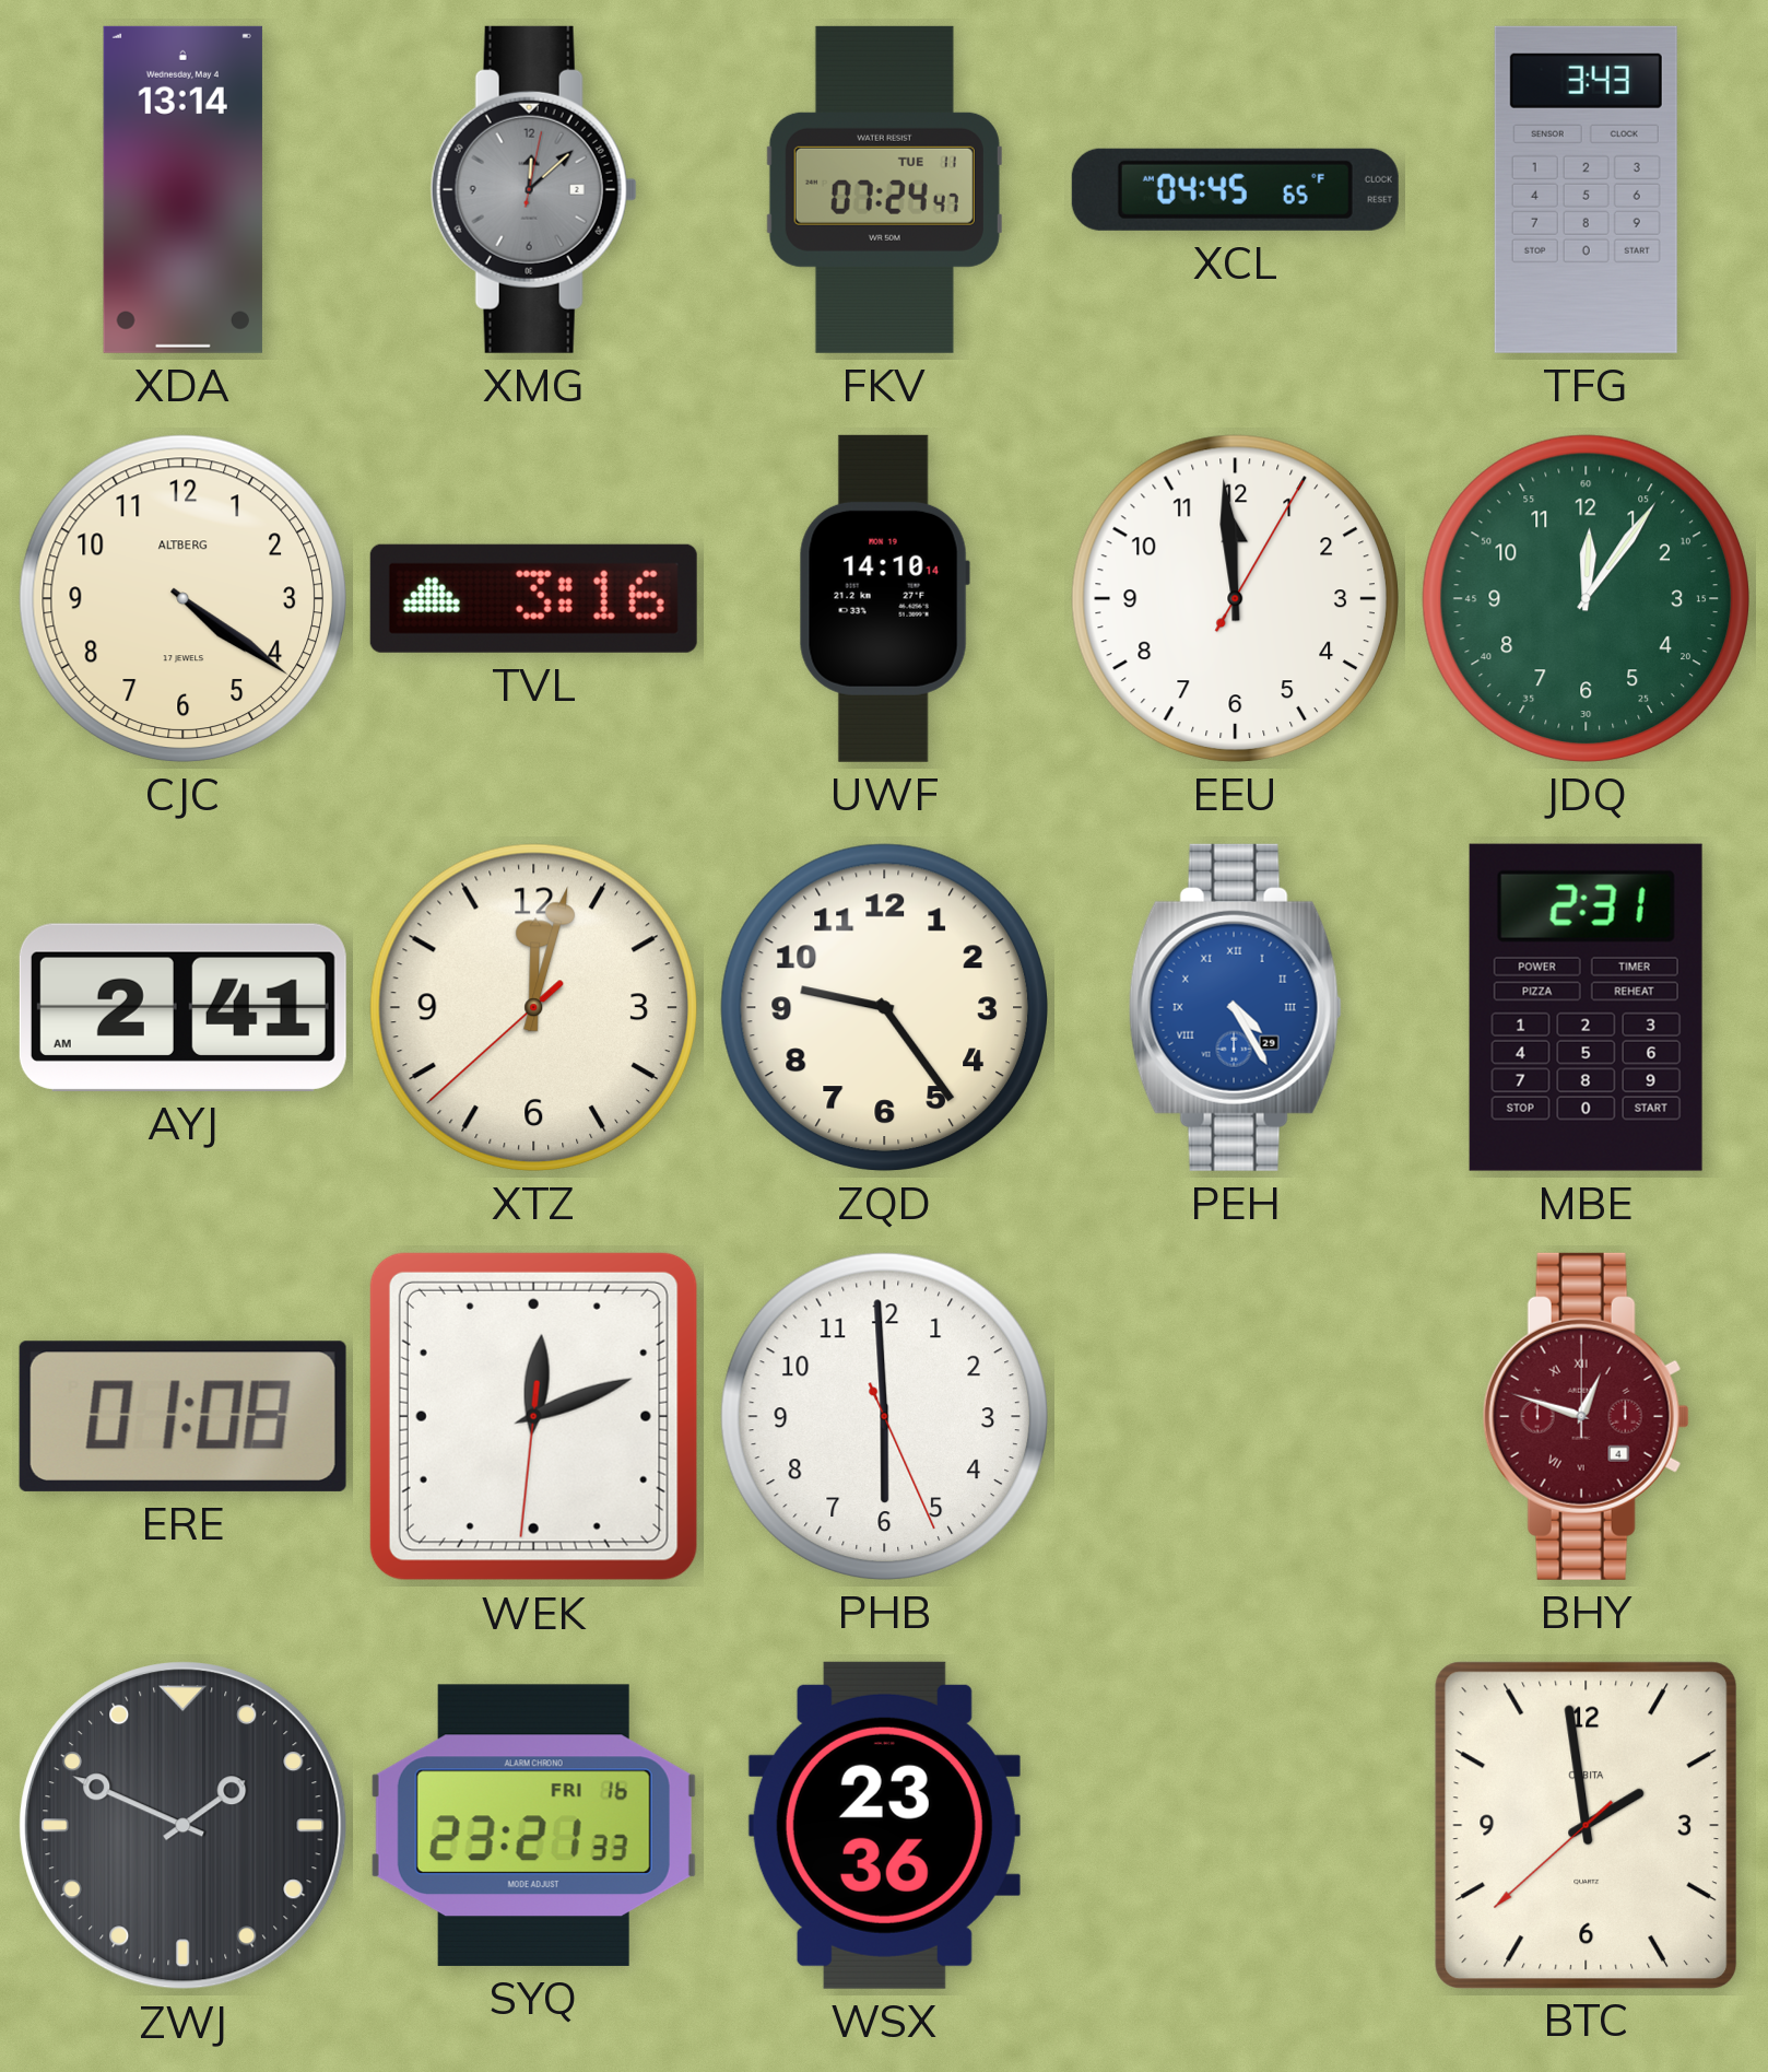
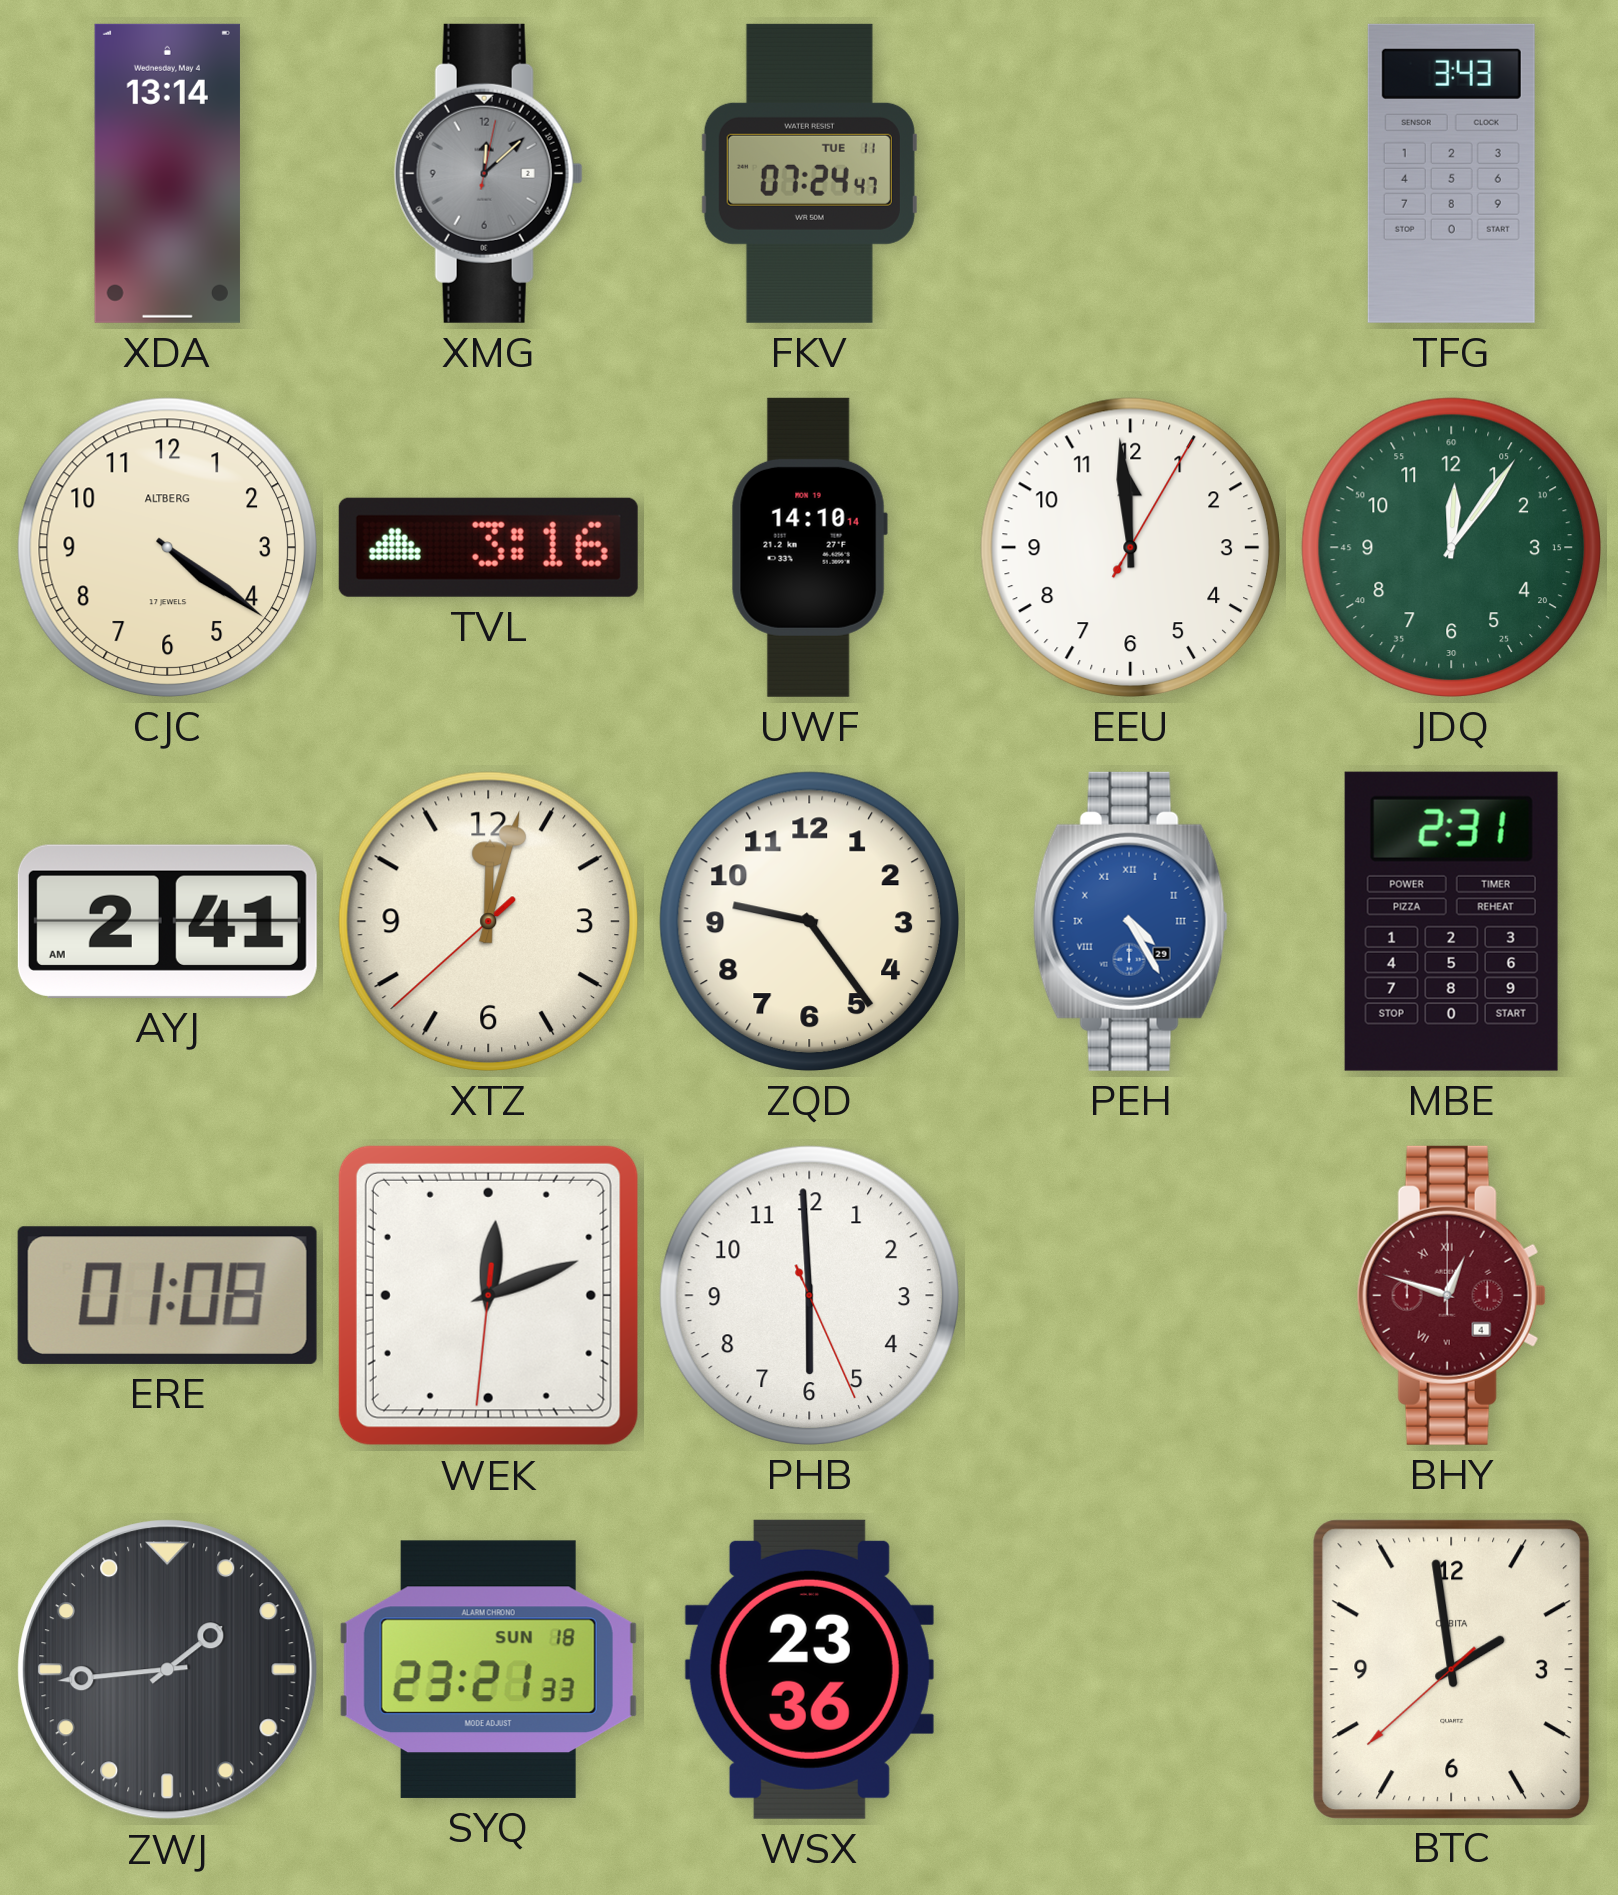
XCL: 04:45 -> none
ZWJ: 1:49 -> 1:44
SYQ date: FRI 16 -> SUN 18
